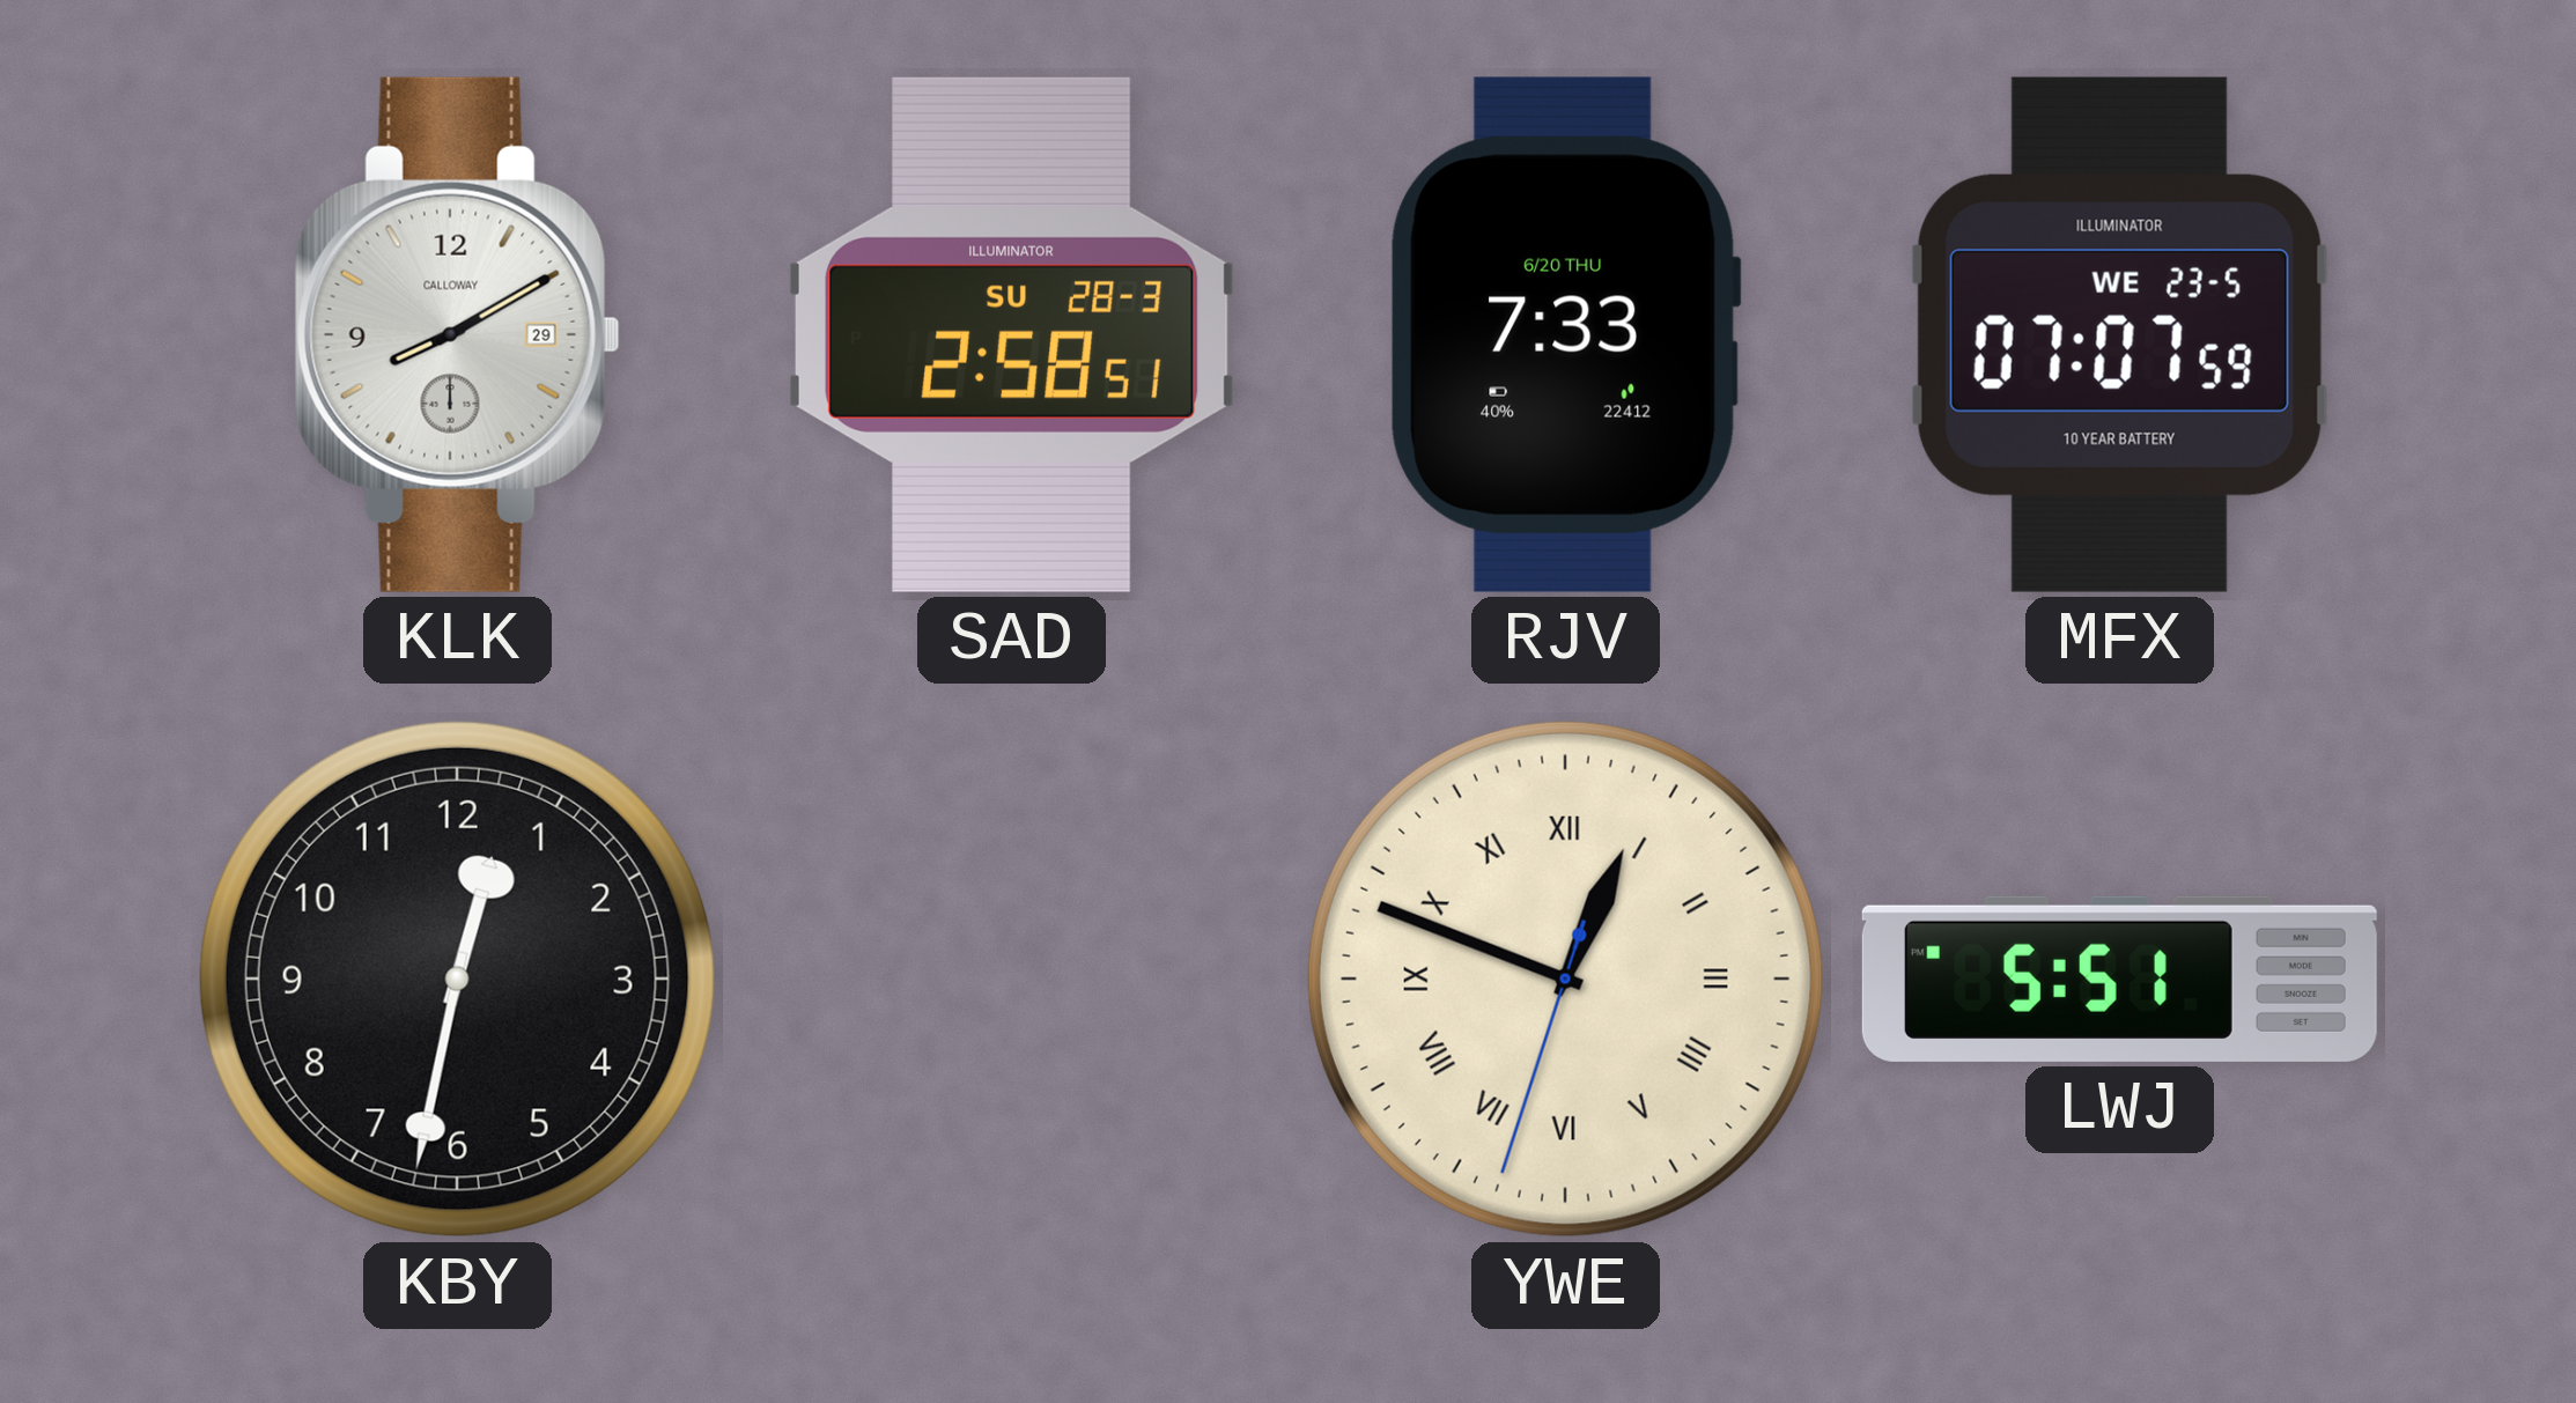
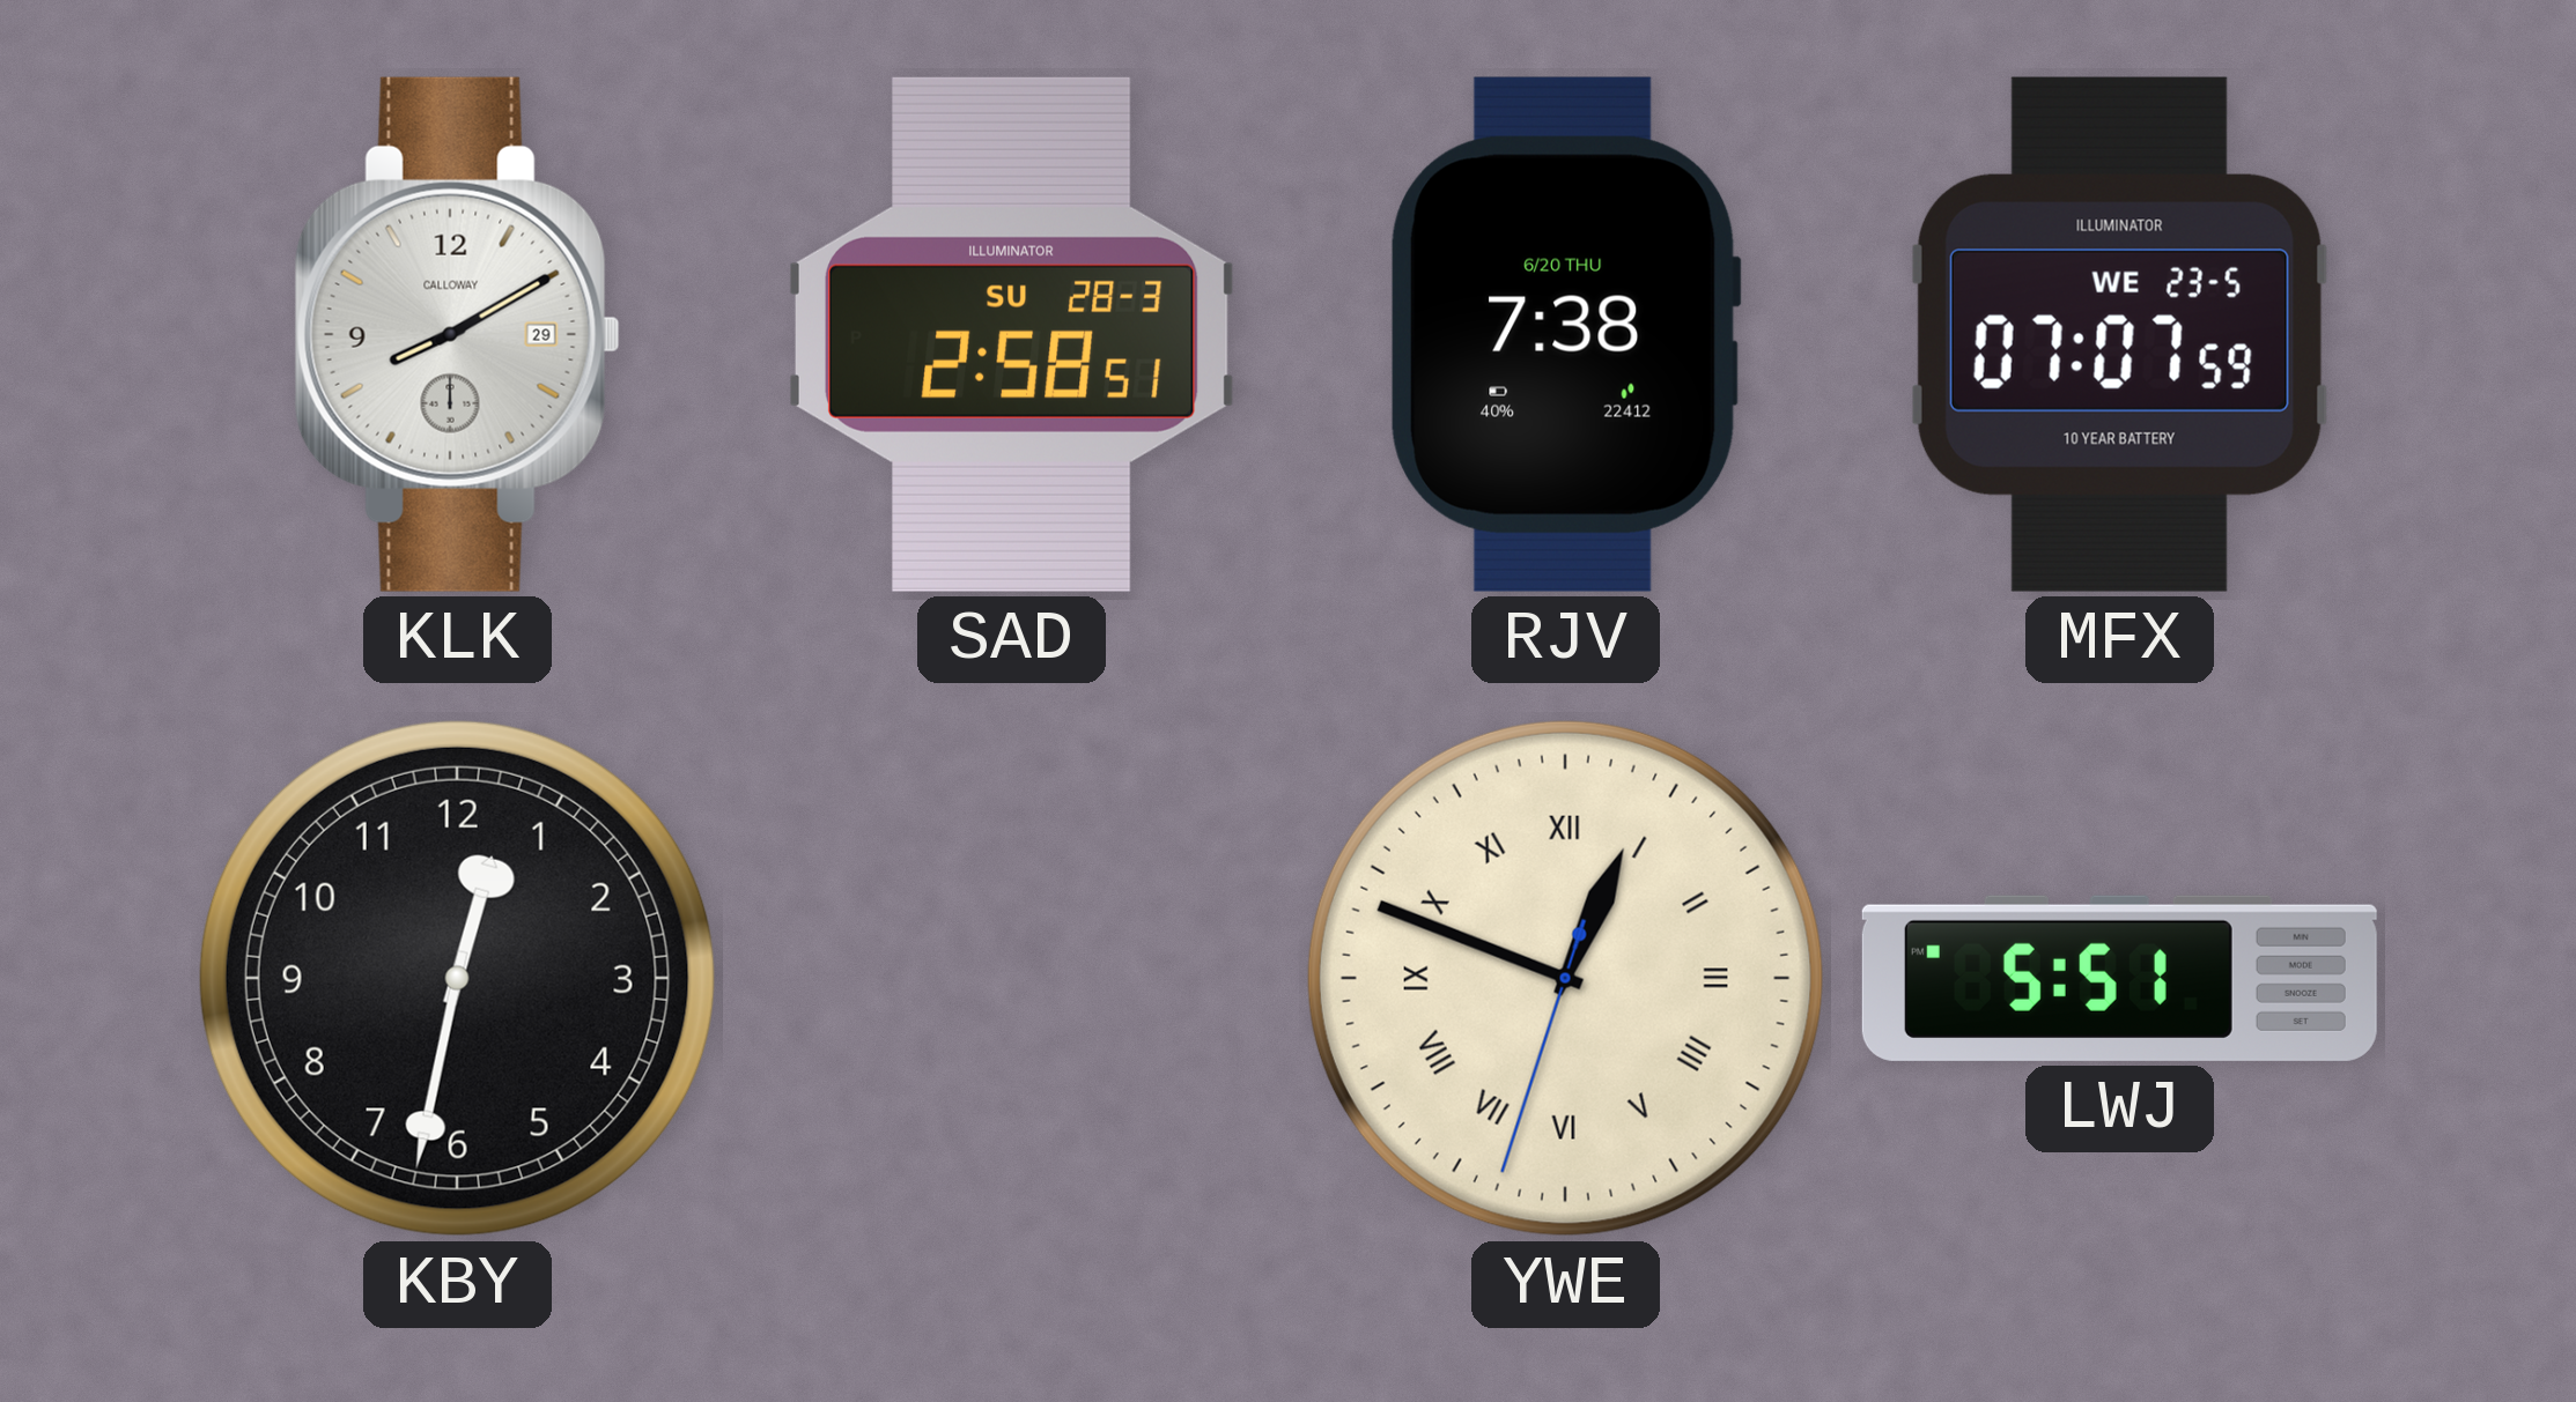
RJV: 7:33 -> 7:38
